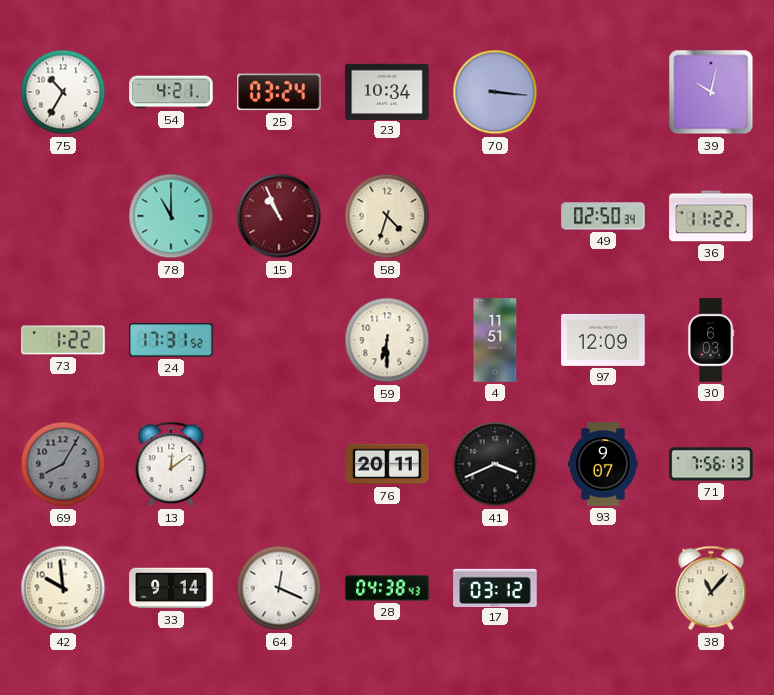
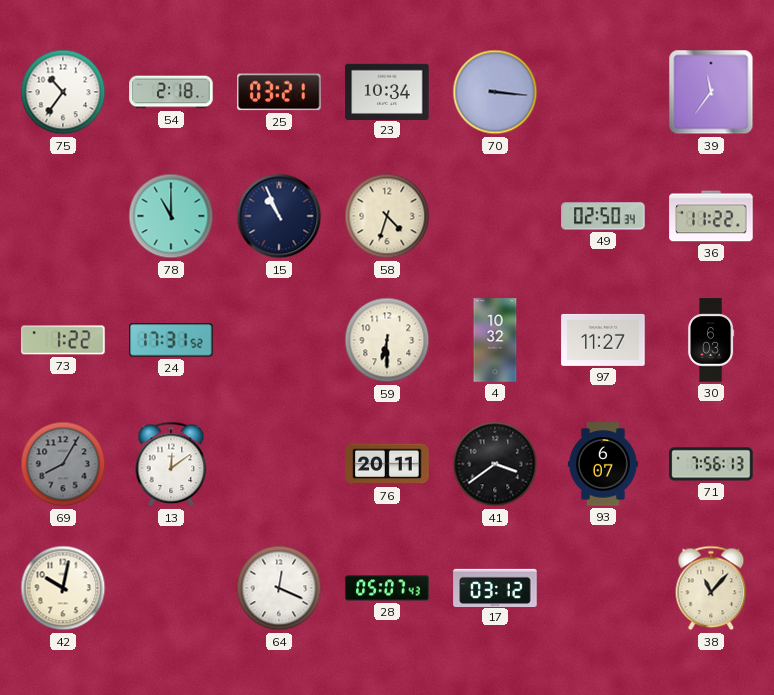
75: 10:35 -> 10:36
54: 4:21 -> 2:18
25: 03:24 -> 03:21
39: 10:02 -> 11:36
15 dial: burgundy -> navy
4: 11:51 -> 10:32
97: 12:09 -> 11:27
41: 3:41 -> 3:39
93: 9:07 -> 6:07
42: 9:59 -> 10:02
33: 9:14 -> none
28: 04:38 -> 05:07
